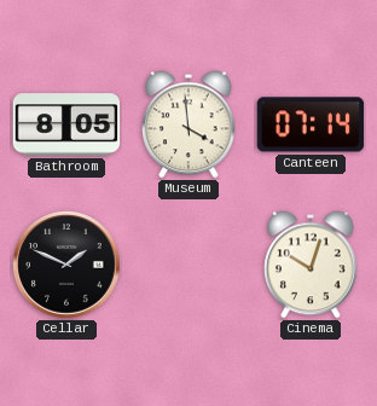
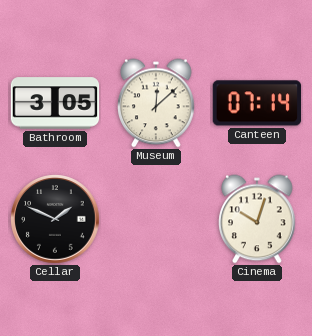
Bathroom: 8:05 -> 3:05
Museum: 3:59 -> 12:08
